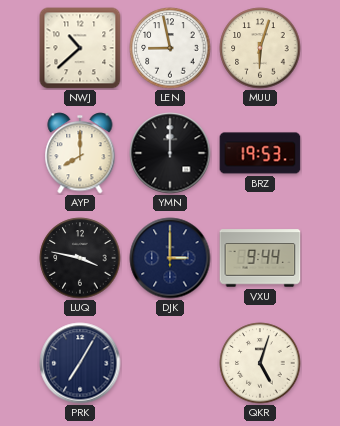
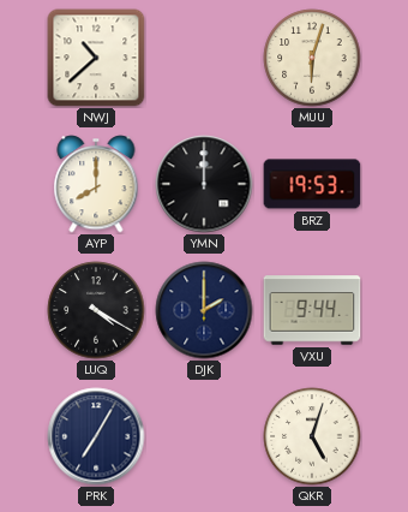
LEN: 8:58 -> none
LUQ: 3:47 -> 4:20
DJK: 3:00 -> 2:00
